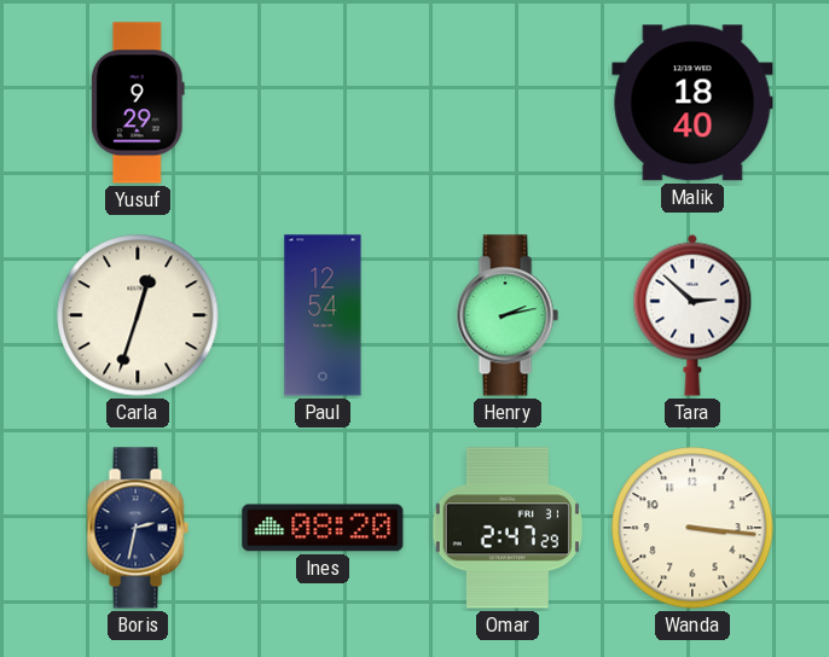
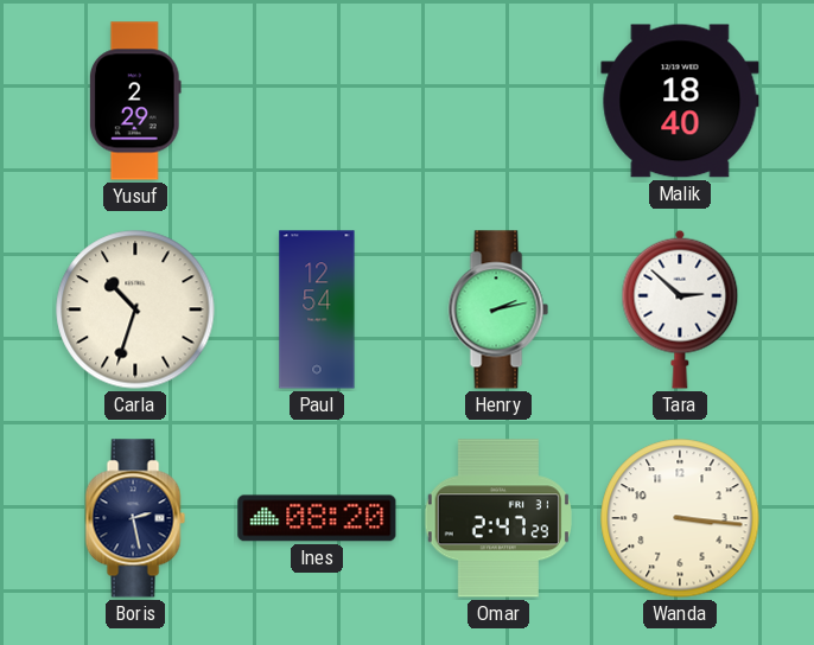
Yusuf: 9:29 -> 2:29
Carla: 12:33 -> 10:33
Boris: 2:32 -> 2:28
